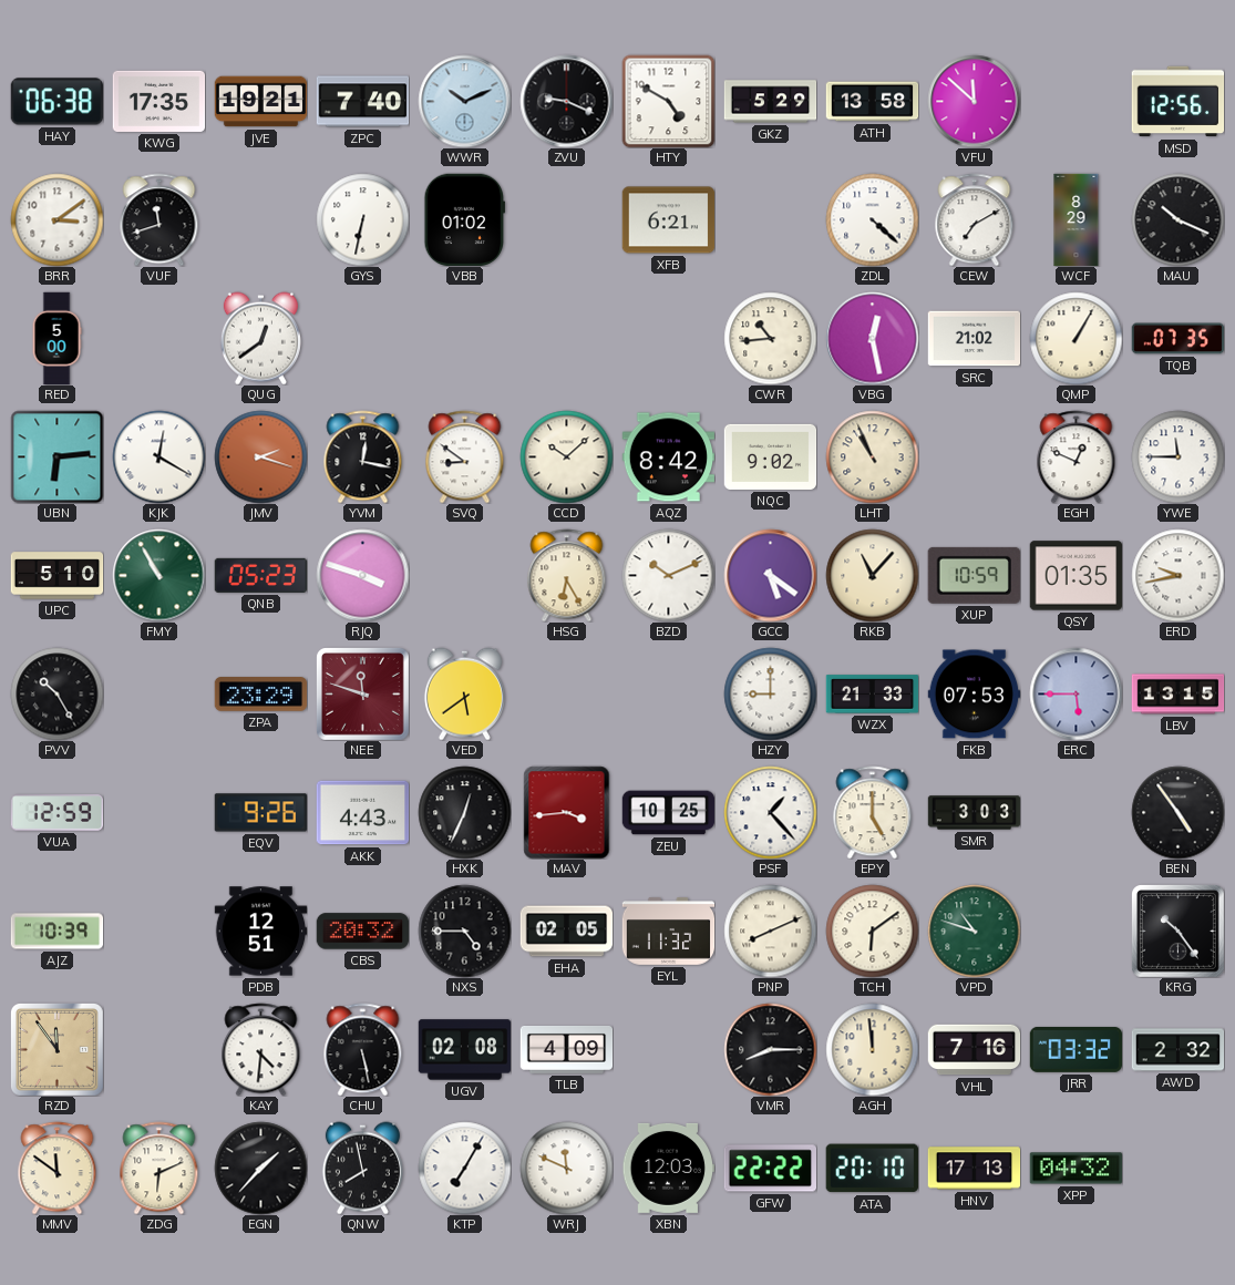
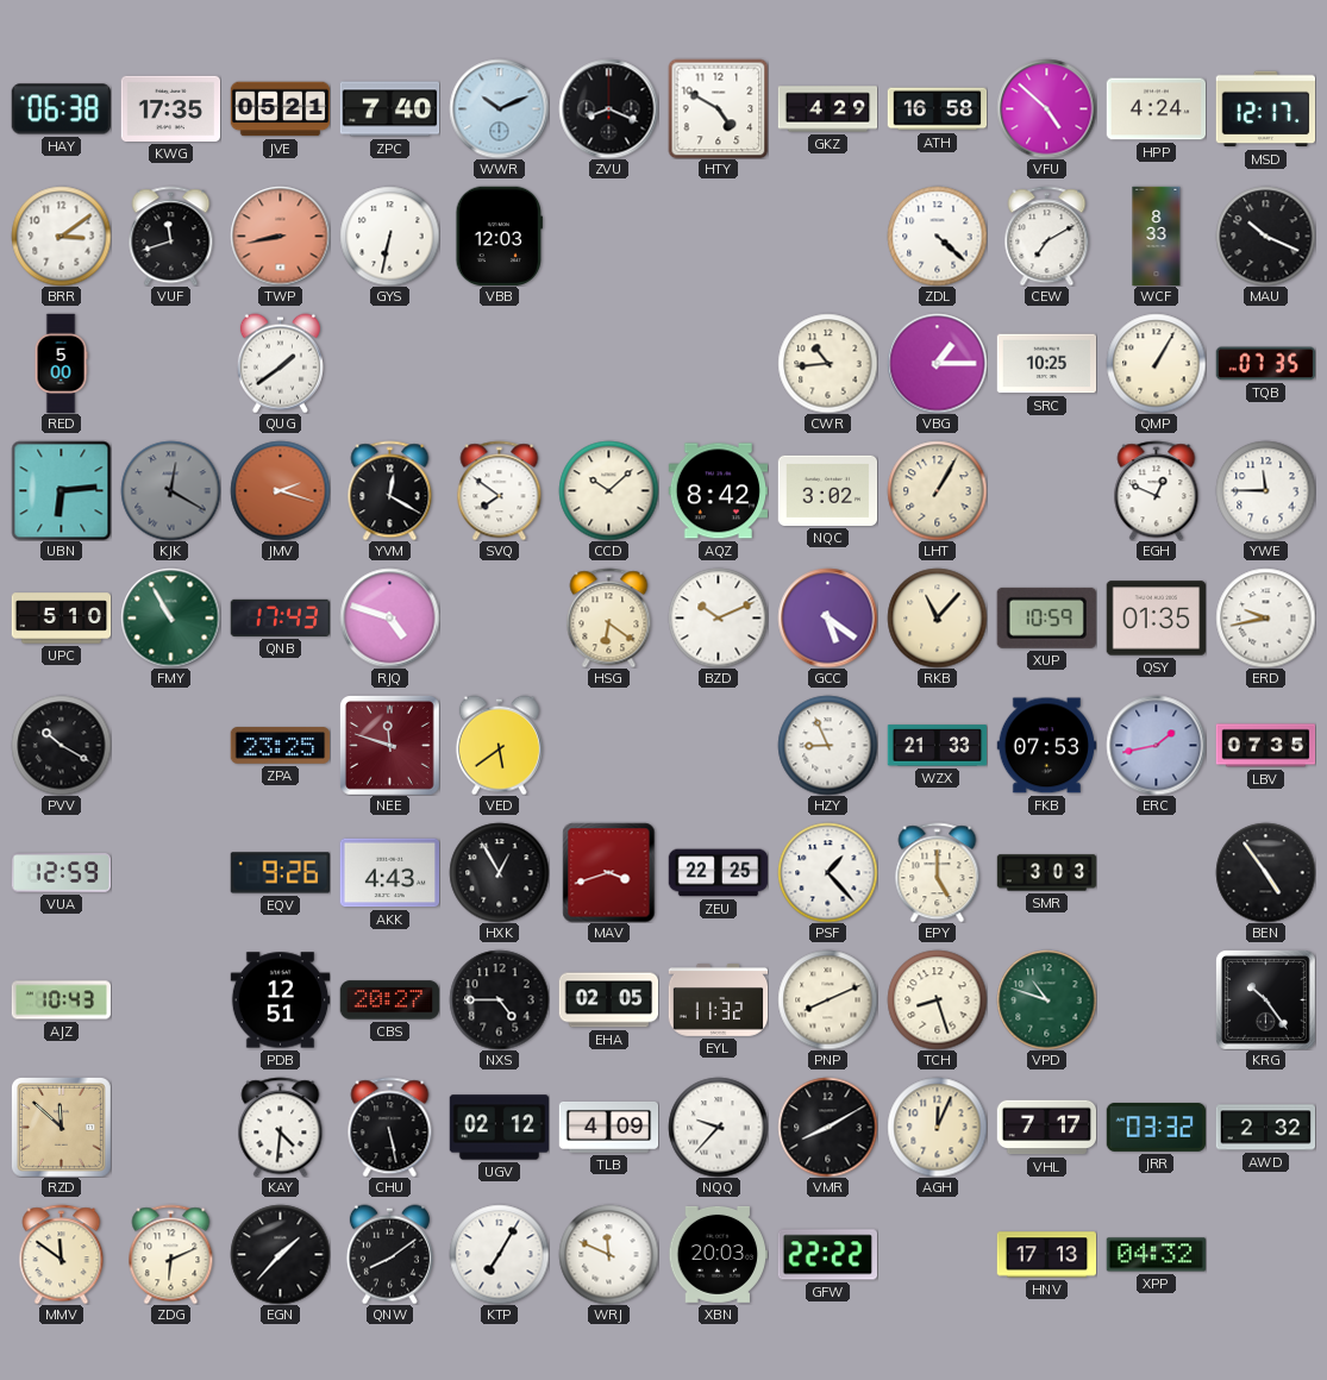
JVE: 19:21 -> 05:21
ZVU: 9:19 -> 8:19
GKZ: 5:29 -> 4:29
ATH: 13:58 -> 16:58
VFU: 11:52 -> 4:52
HPP: none -> 4:24
MSD: 12:56 -> 12:17
TWP: none -> 8:43
VBB: 01:02 -> 12:03
XFB: 6:21 -> none
WCF: 8:29 -> 8:33
QUG: 12:39 -> 1:39
VBG: 12:28 -> 1:15
SRC: 21:02 -> 10:25
KJK dial: white -> grey
YVM: 12:17 -> 12:20
SVQ: 8:51 -> 7:51
NQC: 9:02 -> 3:02
LHT: 10:56 -> 1:05
QNB: 05:23 -> 17:43
RJQ: 3:48 -> 4:48
HSG: 6:25 -> 6:21
PVV: 10:25 -> 10:20
ZPA: 23:29 -> 23:25
HZY: 9:00 -> 8:56
ERC: 5:45 -> 1:43
LBV: 13:15 -> 07:35
HXK: 12:34 -> 12:55
MAV: 3:44 -> 3:42
ZEU: 10:25 -> 22:25
AJZ: 10:39 -> 10:43
CBS: 20:32 -> 20:27
TCH: 6:09 -> 8:27
RZD: 11:54 -> 11:52
UGV: 02:08 -> 02:12
NQQ: none -> 9:37
VMR: 8:15 -> 8:10
AGH: 11:59 -> 12:04
VHL: 7:16 -> 7:17
QNW: 7:58 -> 8:09
XBN: 12:03 -> 20:03
ATA: 20:10 -> none
